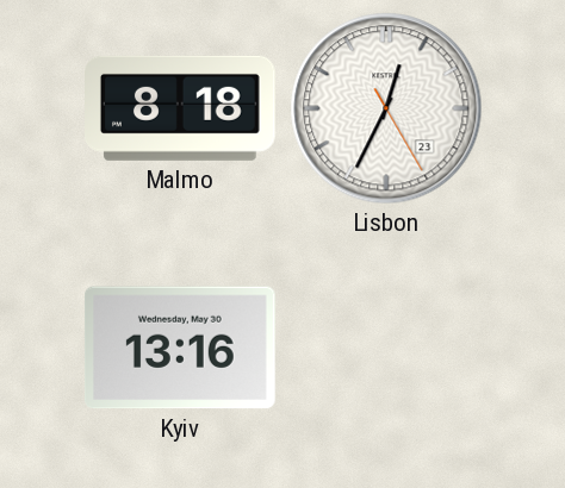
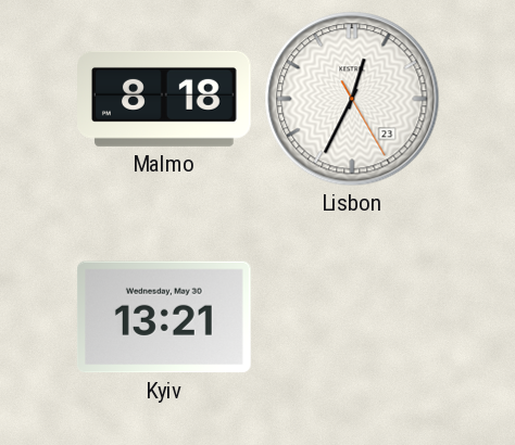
Kyiv: 13:16 -> 13:21
